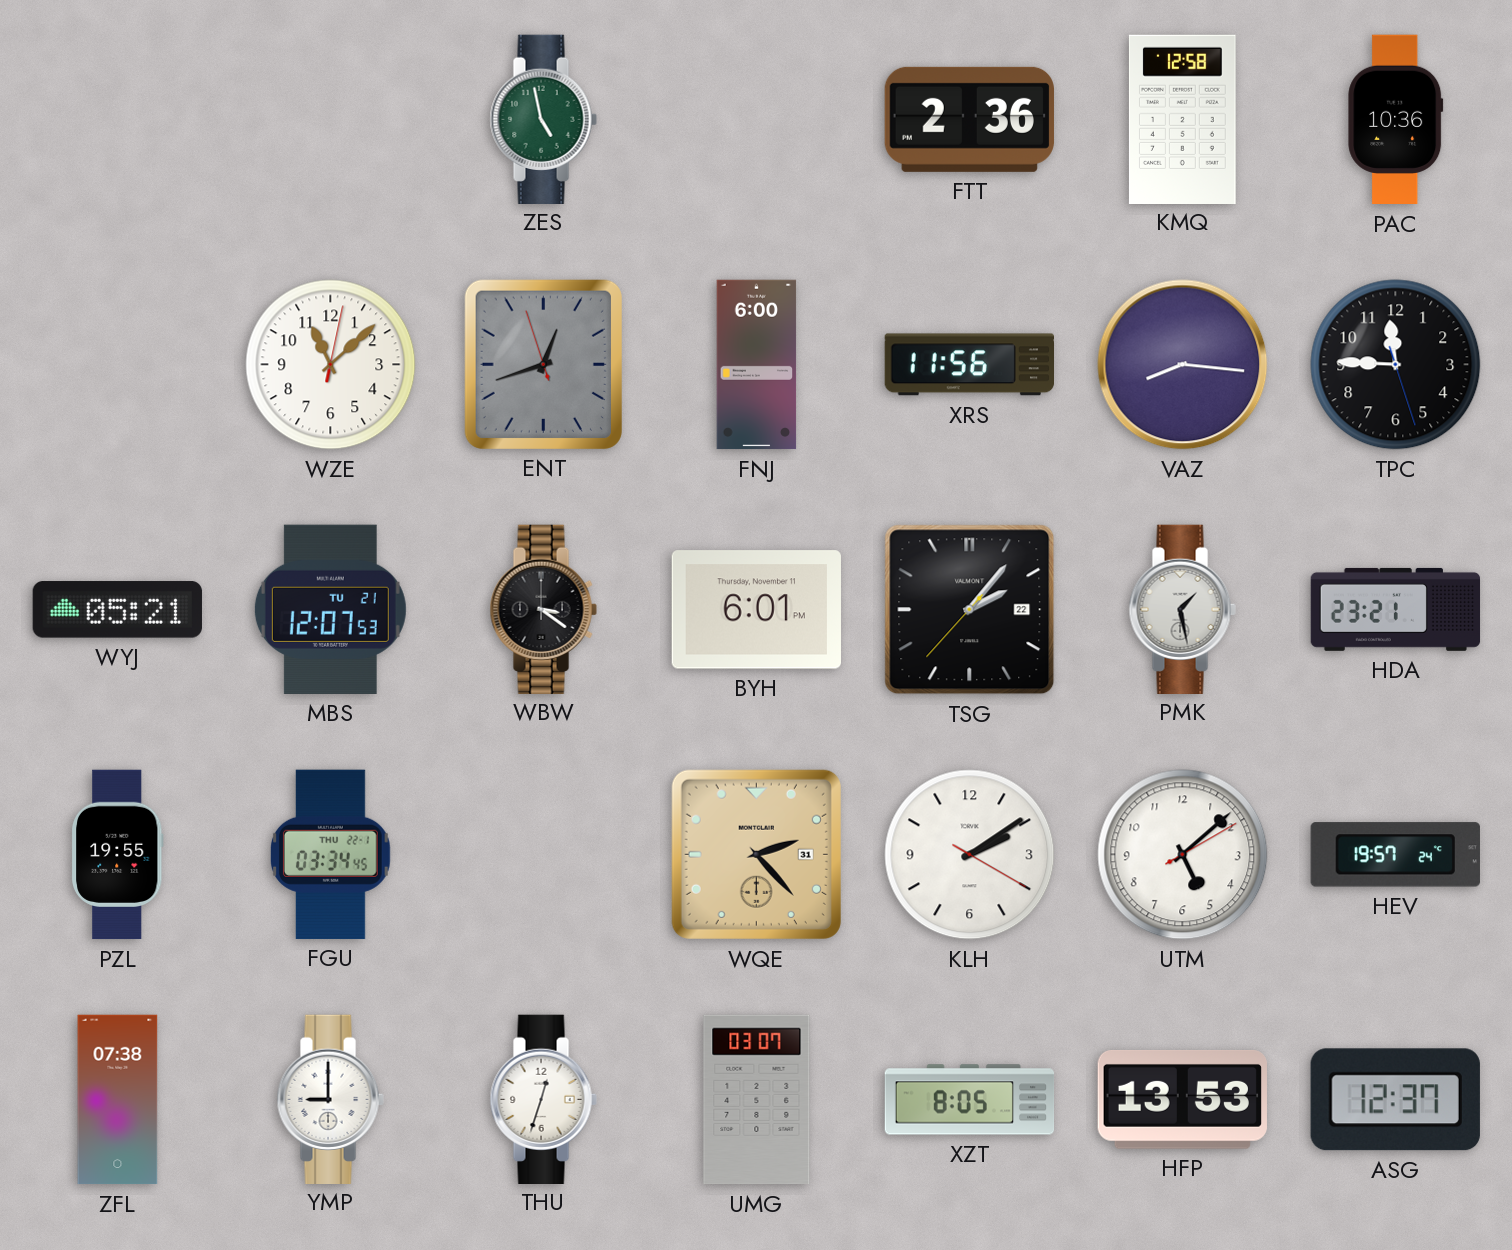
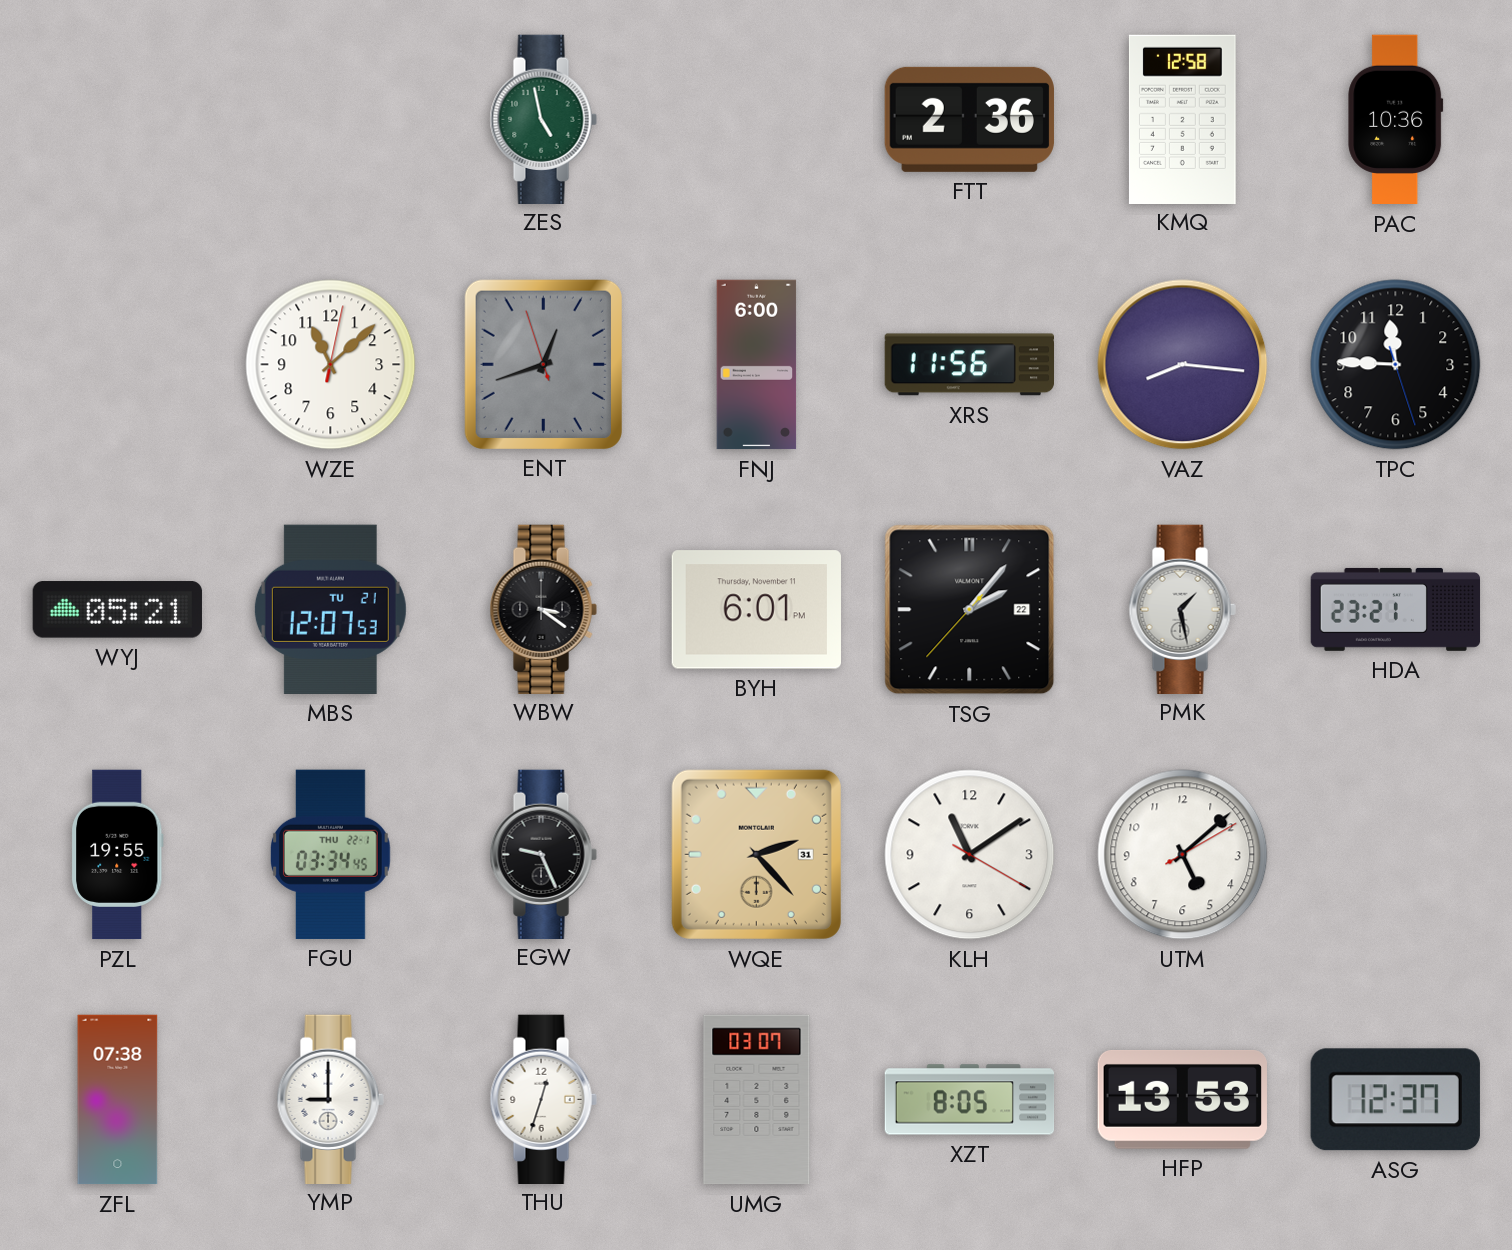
EGW: none -> 9:26
KLH: 2:09 -> 11:09
HEV: 19:57 -> none
